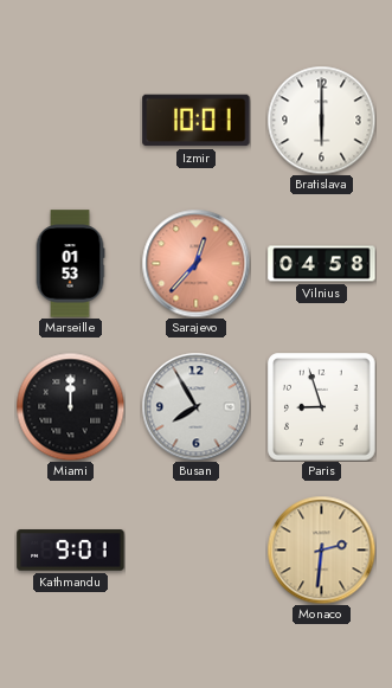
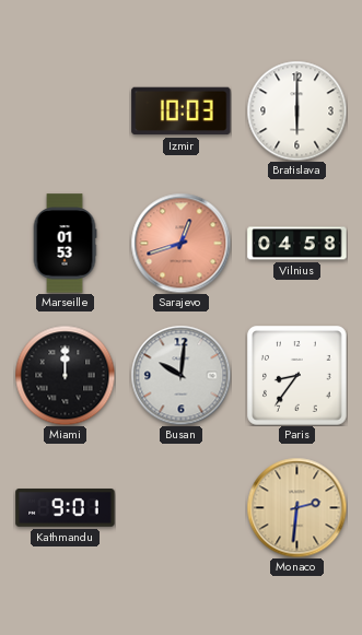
Izmir: 10:01 -> 10:03
Sarajevo: 12:37 -> 12:42
Busan: 7:55 -> 10:01
Paris: 8:57 -> 8:36
